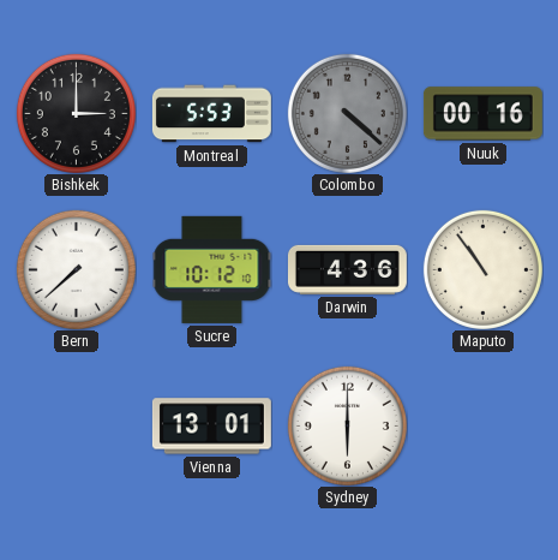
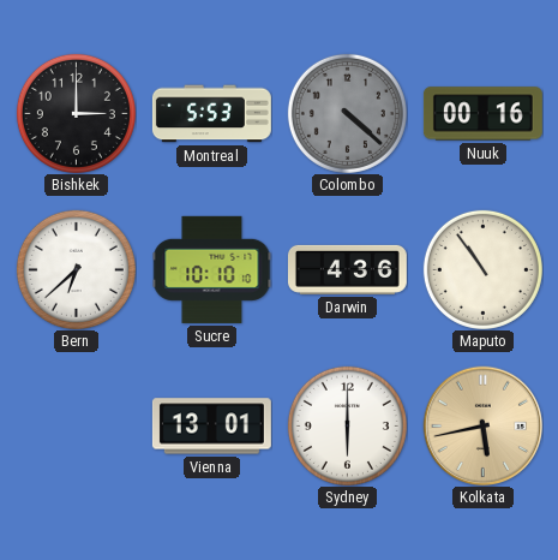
Bern: 7:38 -> 6:38
Sucre: 10:12 -> 10:10
Kolkata: none -> 5:43
